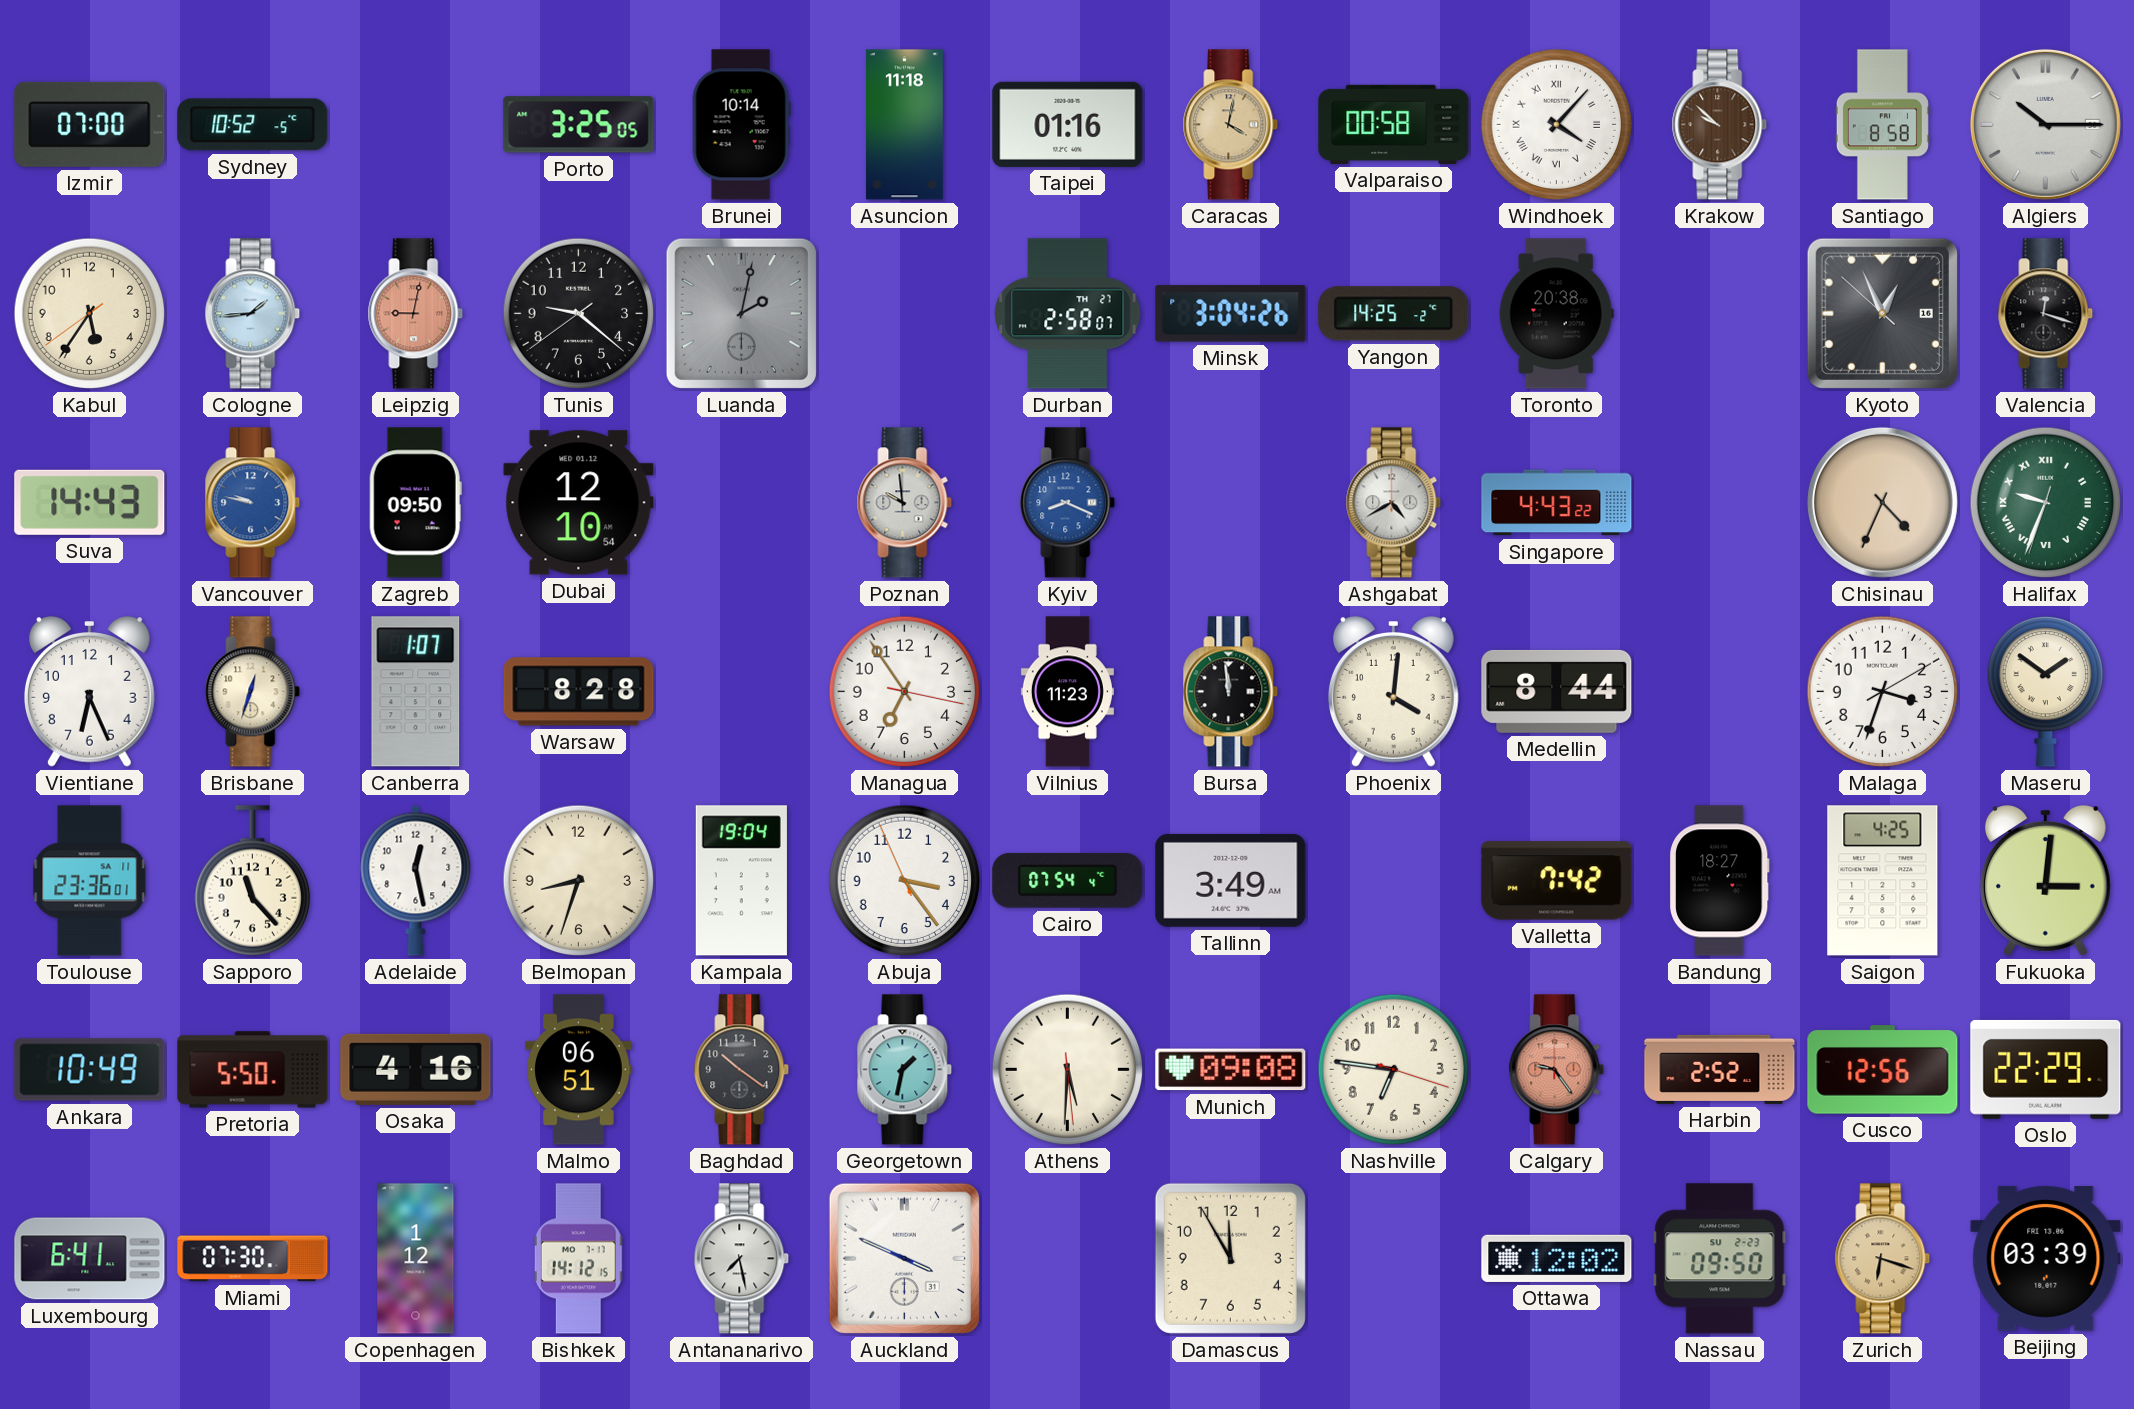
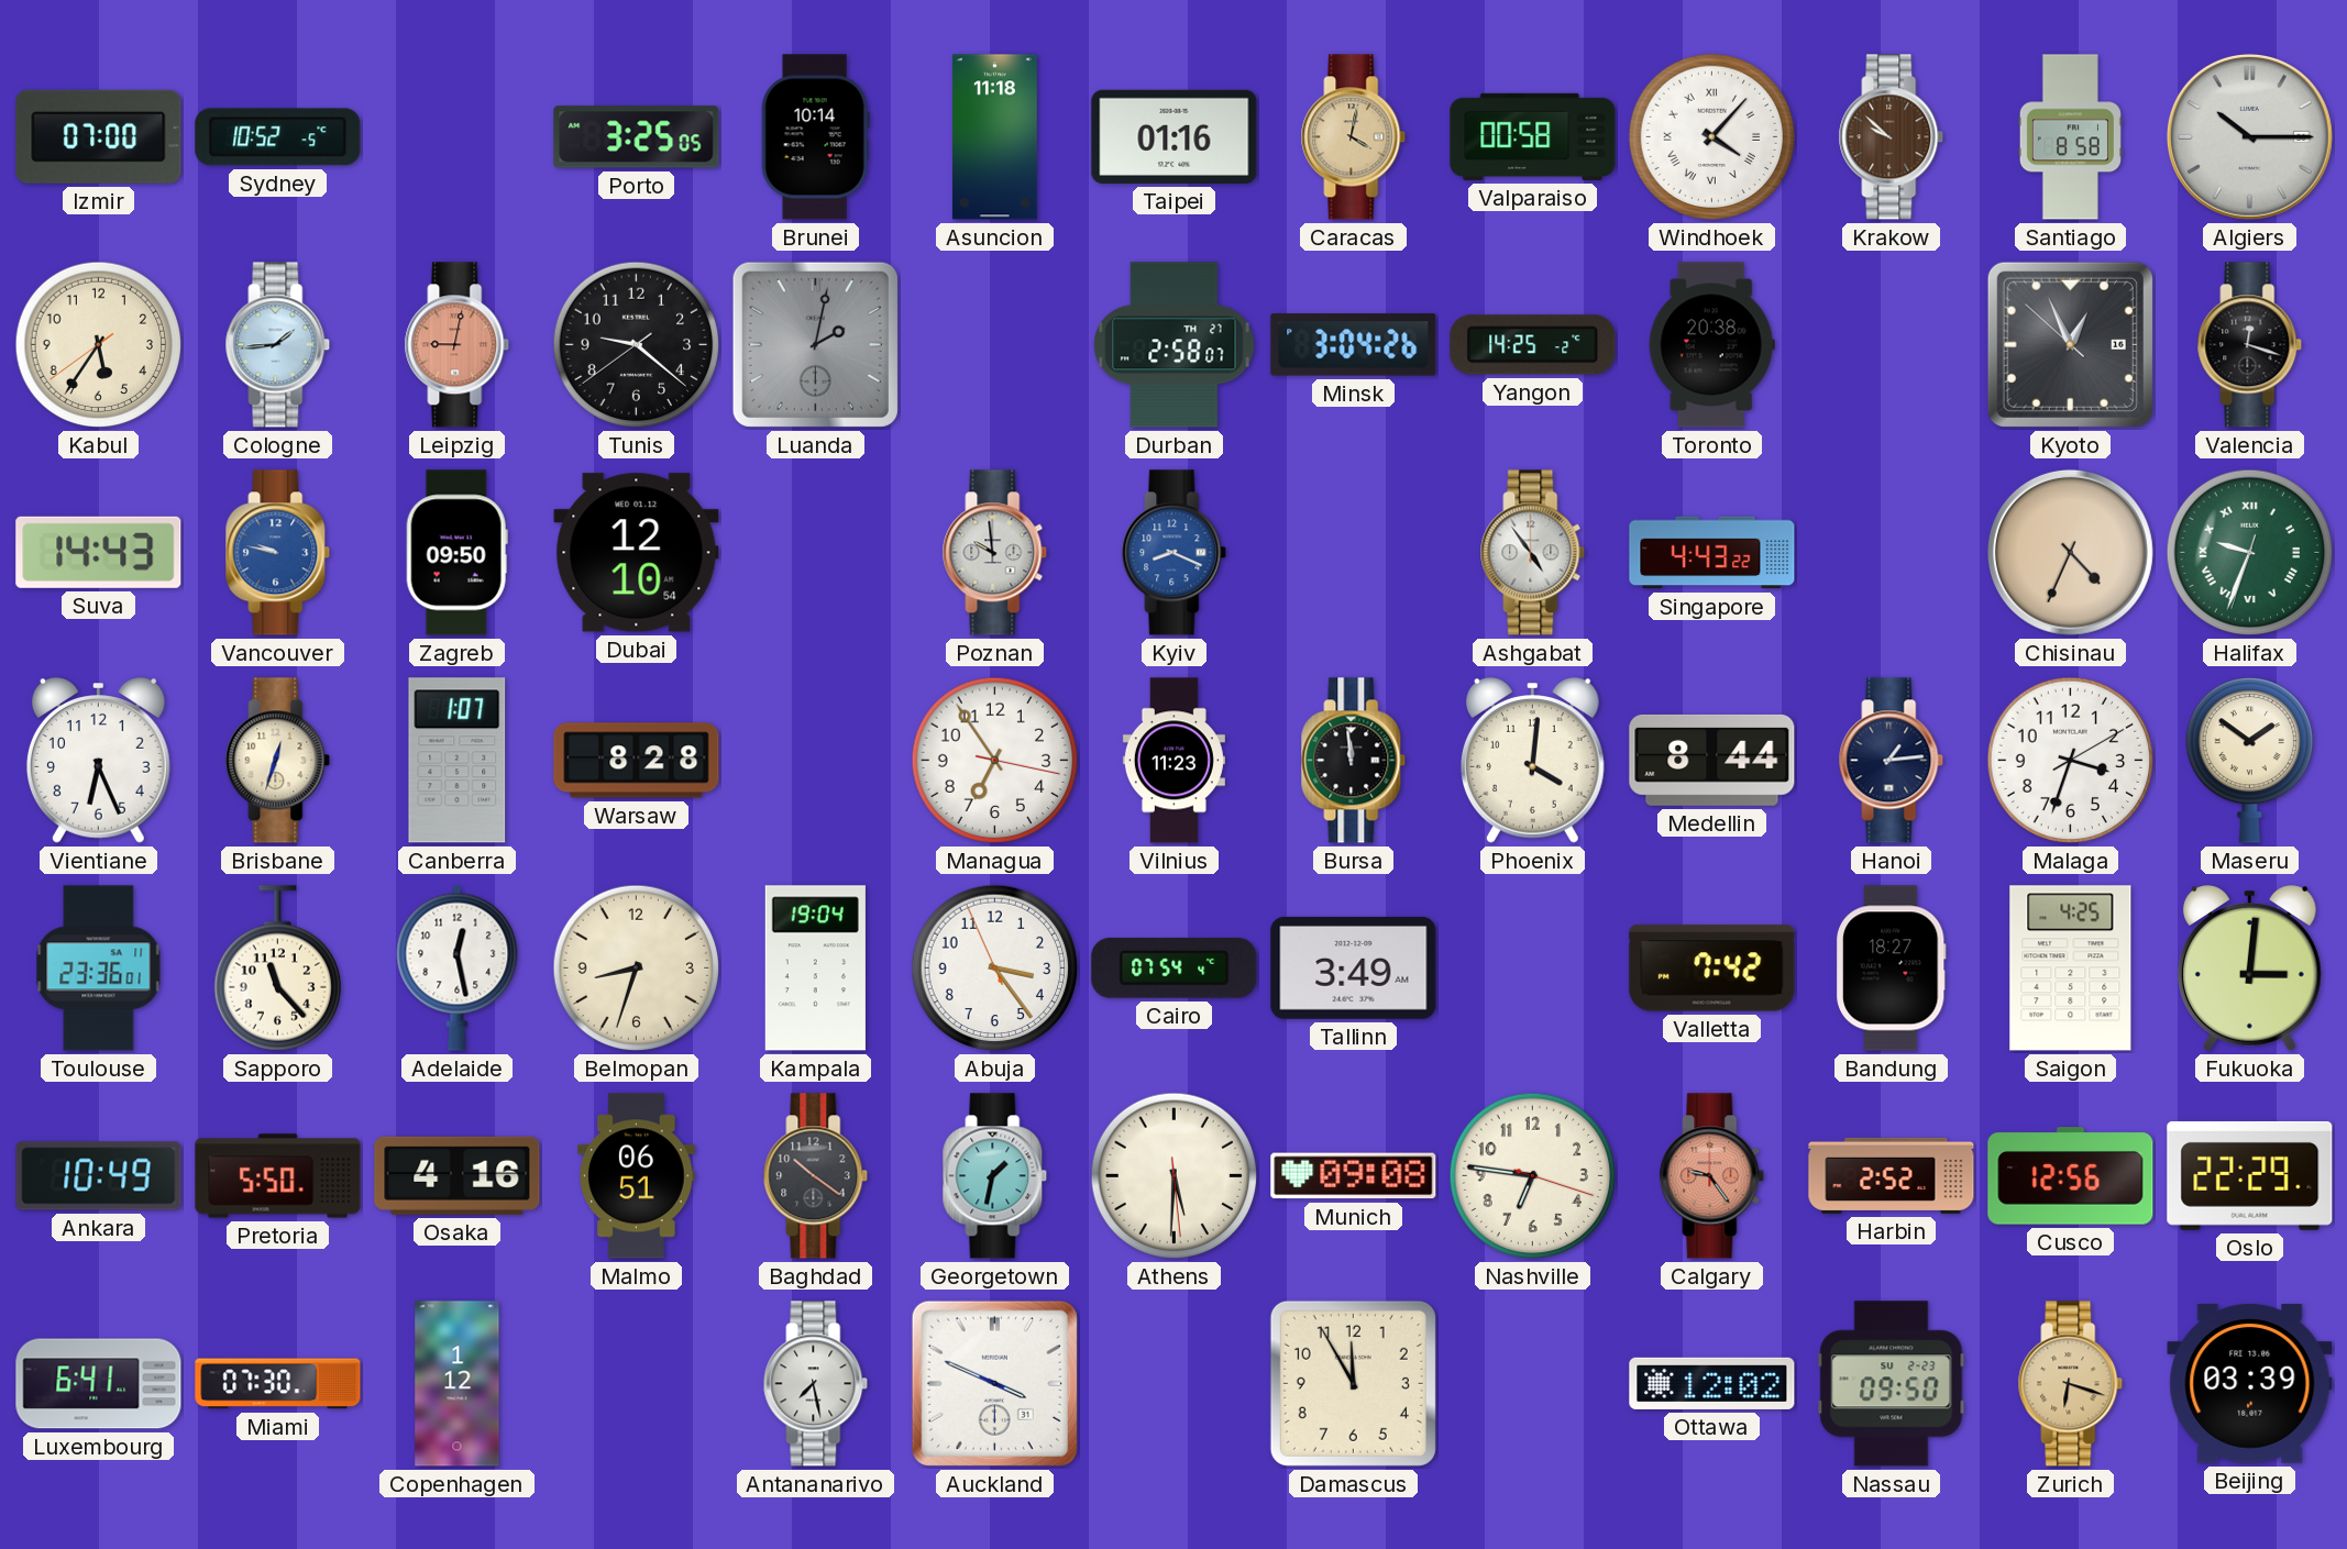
Ashgabat: 4:40 -> 4:54
Hanoi: none -> 1:14
Bishkek: 14:12 -> none
